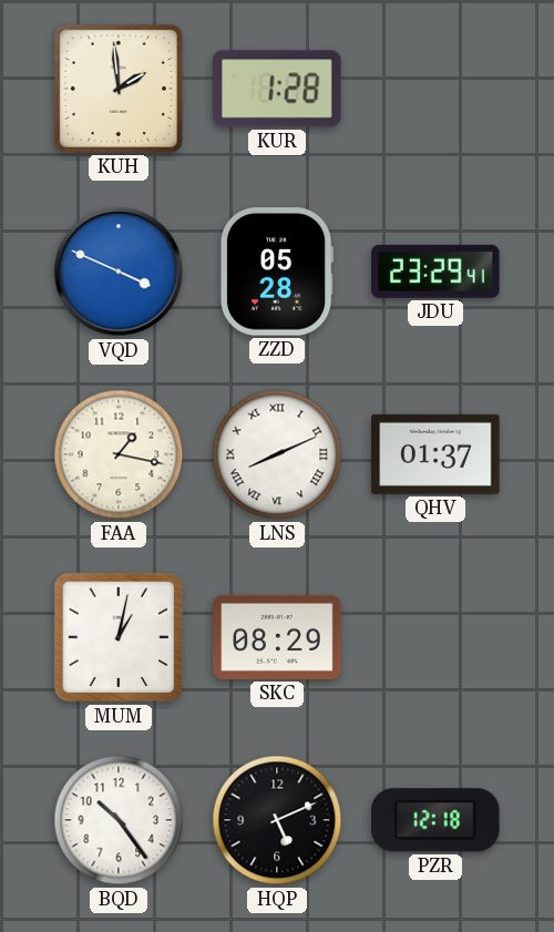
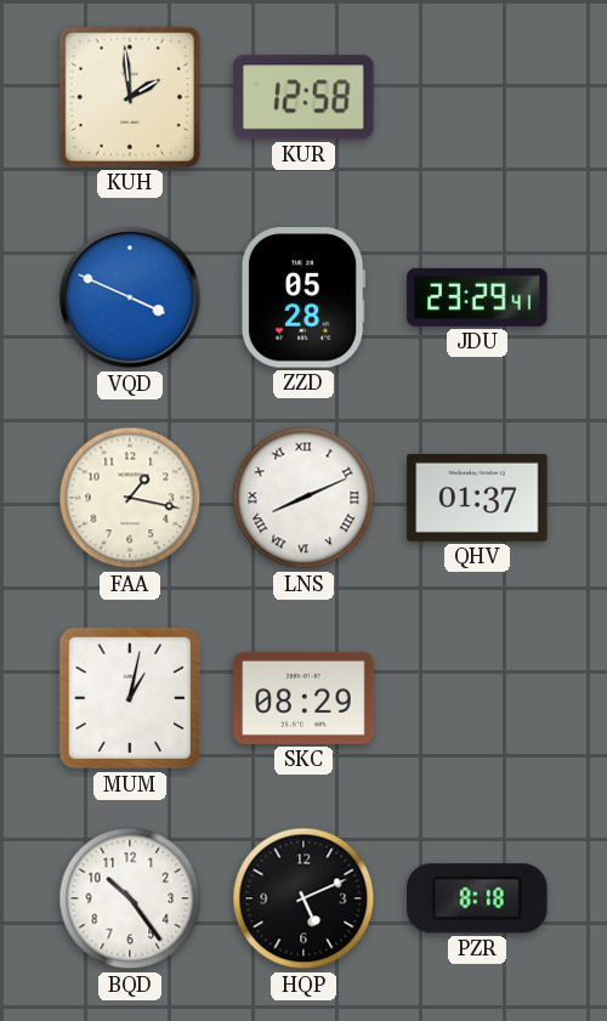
KUR: 1:28 -> 12:58
PZR: 12:18 -> 8:18
